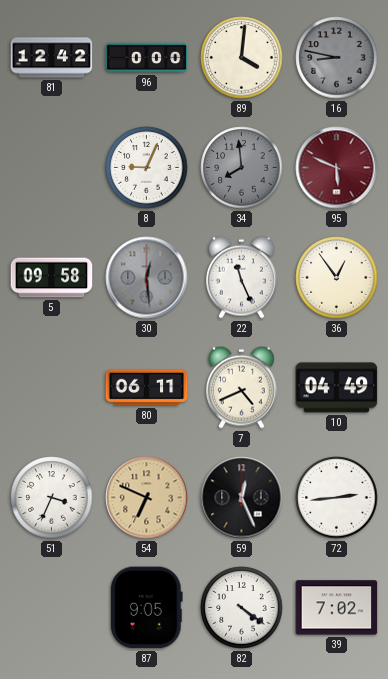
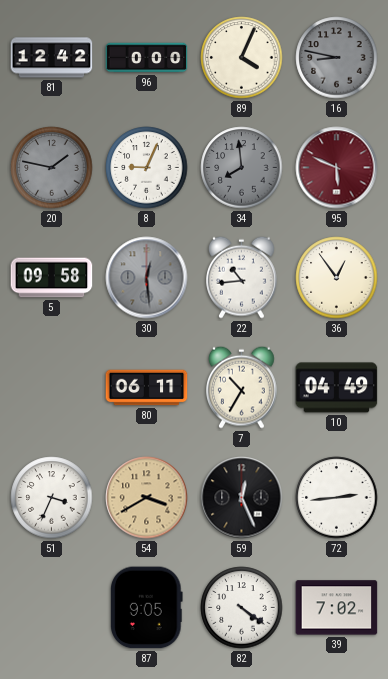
89: 4:01 -> 4:04
20: none -> 1:47
22: 11:26 -> 10:44
7: 4:41 -> 10:35
54: 6:49 -> 3:40
